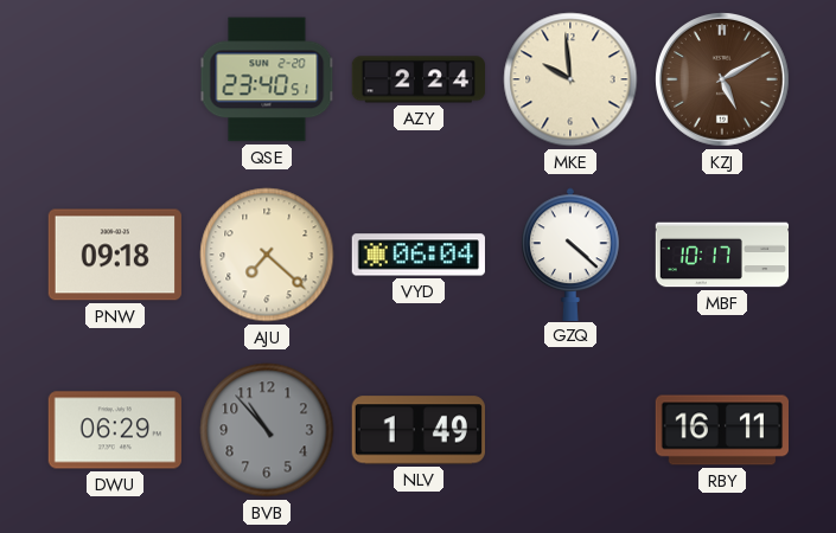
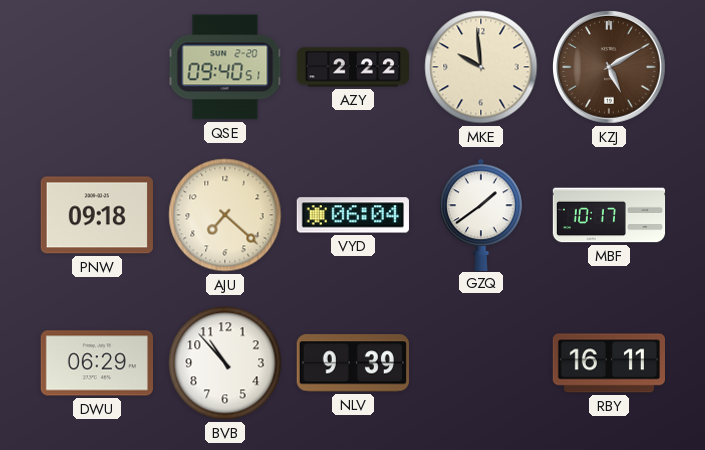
QSE: 23:40 -> 09:40
AZY: 2:24 -> 2:22
GZQ: 4:22 -> 1:39
BVB dial: grey -> white
NLV: 1:49 -> 9:39
